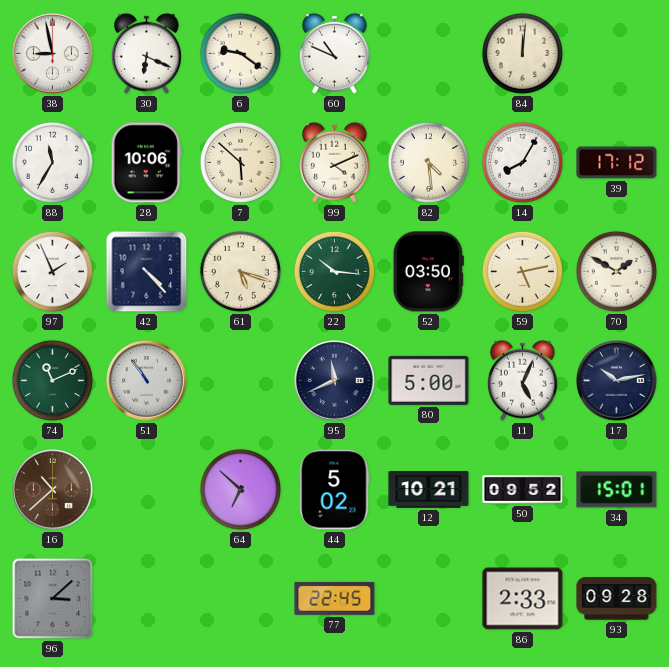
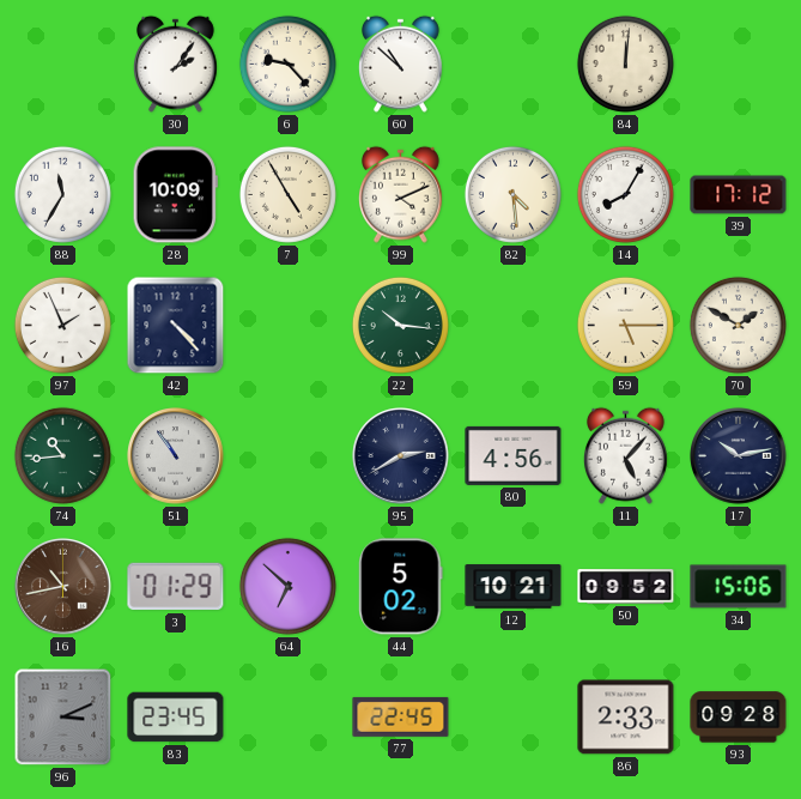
38: 8:58 -> none
30: 6:19 -> 2:06
6: 9:21 -> 9:23
60: 10:49 -> 10:52
28: 10:06 -> 10:09
7: 5:52 -> 4:55
61: 5:18 -> none
52: 03:50 -> none
59: 5:13 -> 5:15
74: 11:11 -> 10:44
95: 11:41 -> 2:40
80: 5:00 -> 4:56
11: 5:04 -> 5:07
16: 10:38 -> 10:43
3: none -> 01:29
34: 15:01 -> 15:06
96: 3:08 -> 3:11
83: none -> 23:45
